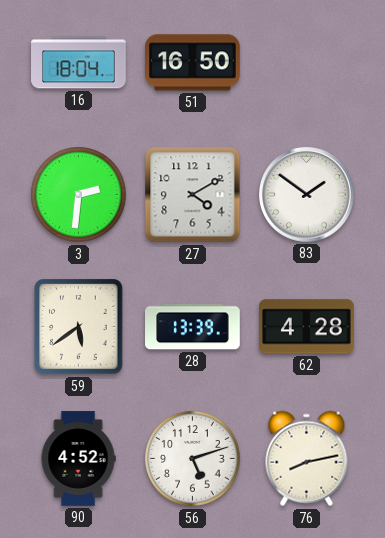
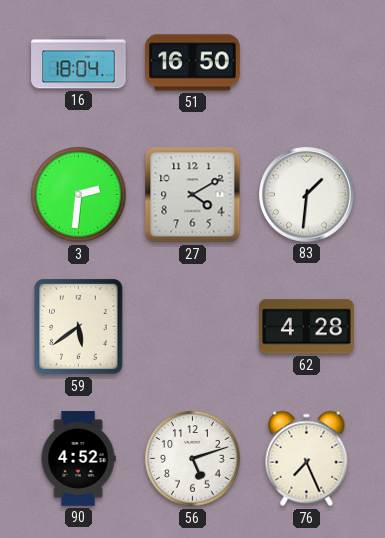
83: 1:51 -> 1:31
28: 13:39 -> none
76: 8:13 -> 7:26
